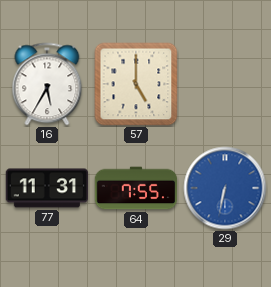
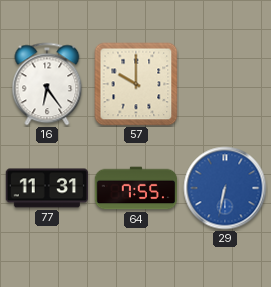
16: 5:35 -> 6:24
57: 5:00 -> 10:00
